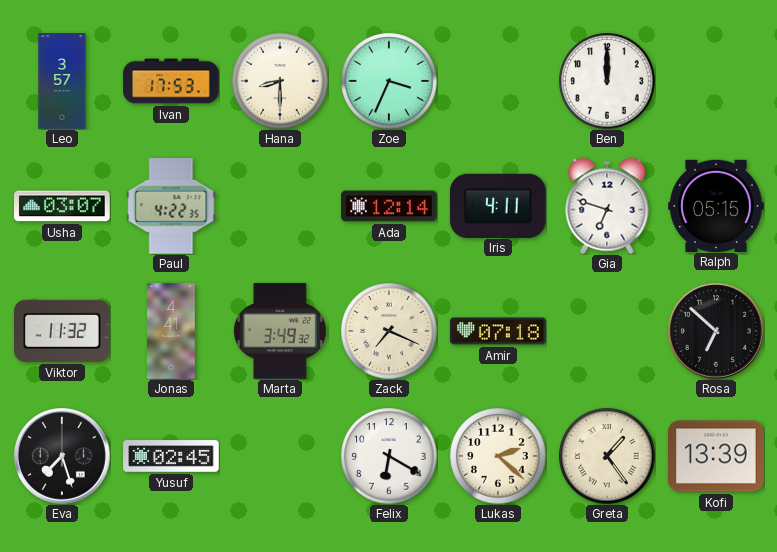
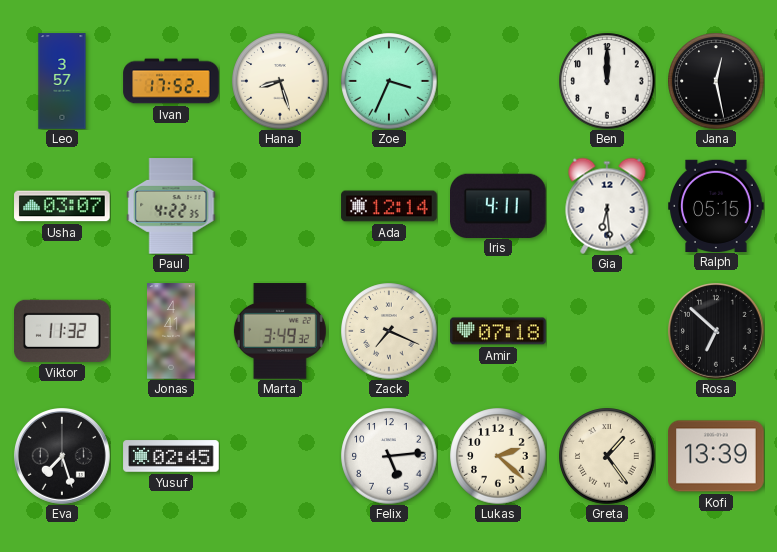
Ivan: 17:53 -> 17:52
Hana: 8:30 -> 8:27
Jana: none -> 12:28
Gia: 6:48 -> 6:29
Felix: 6:20 -> 5:14
